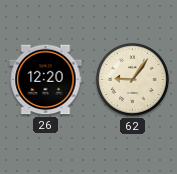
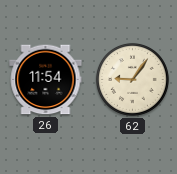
26: 12:20 -> 11:54
